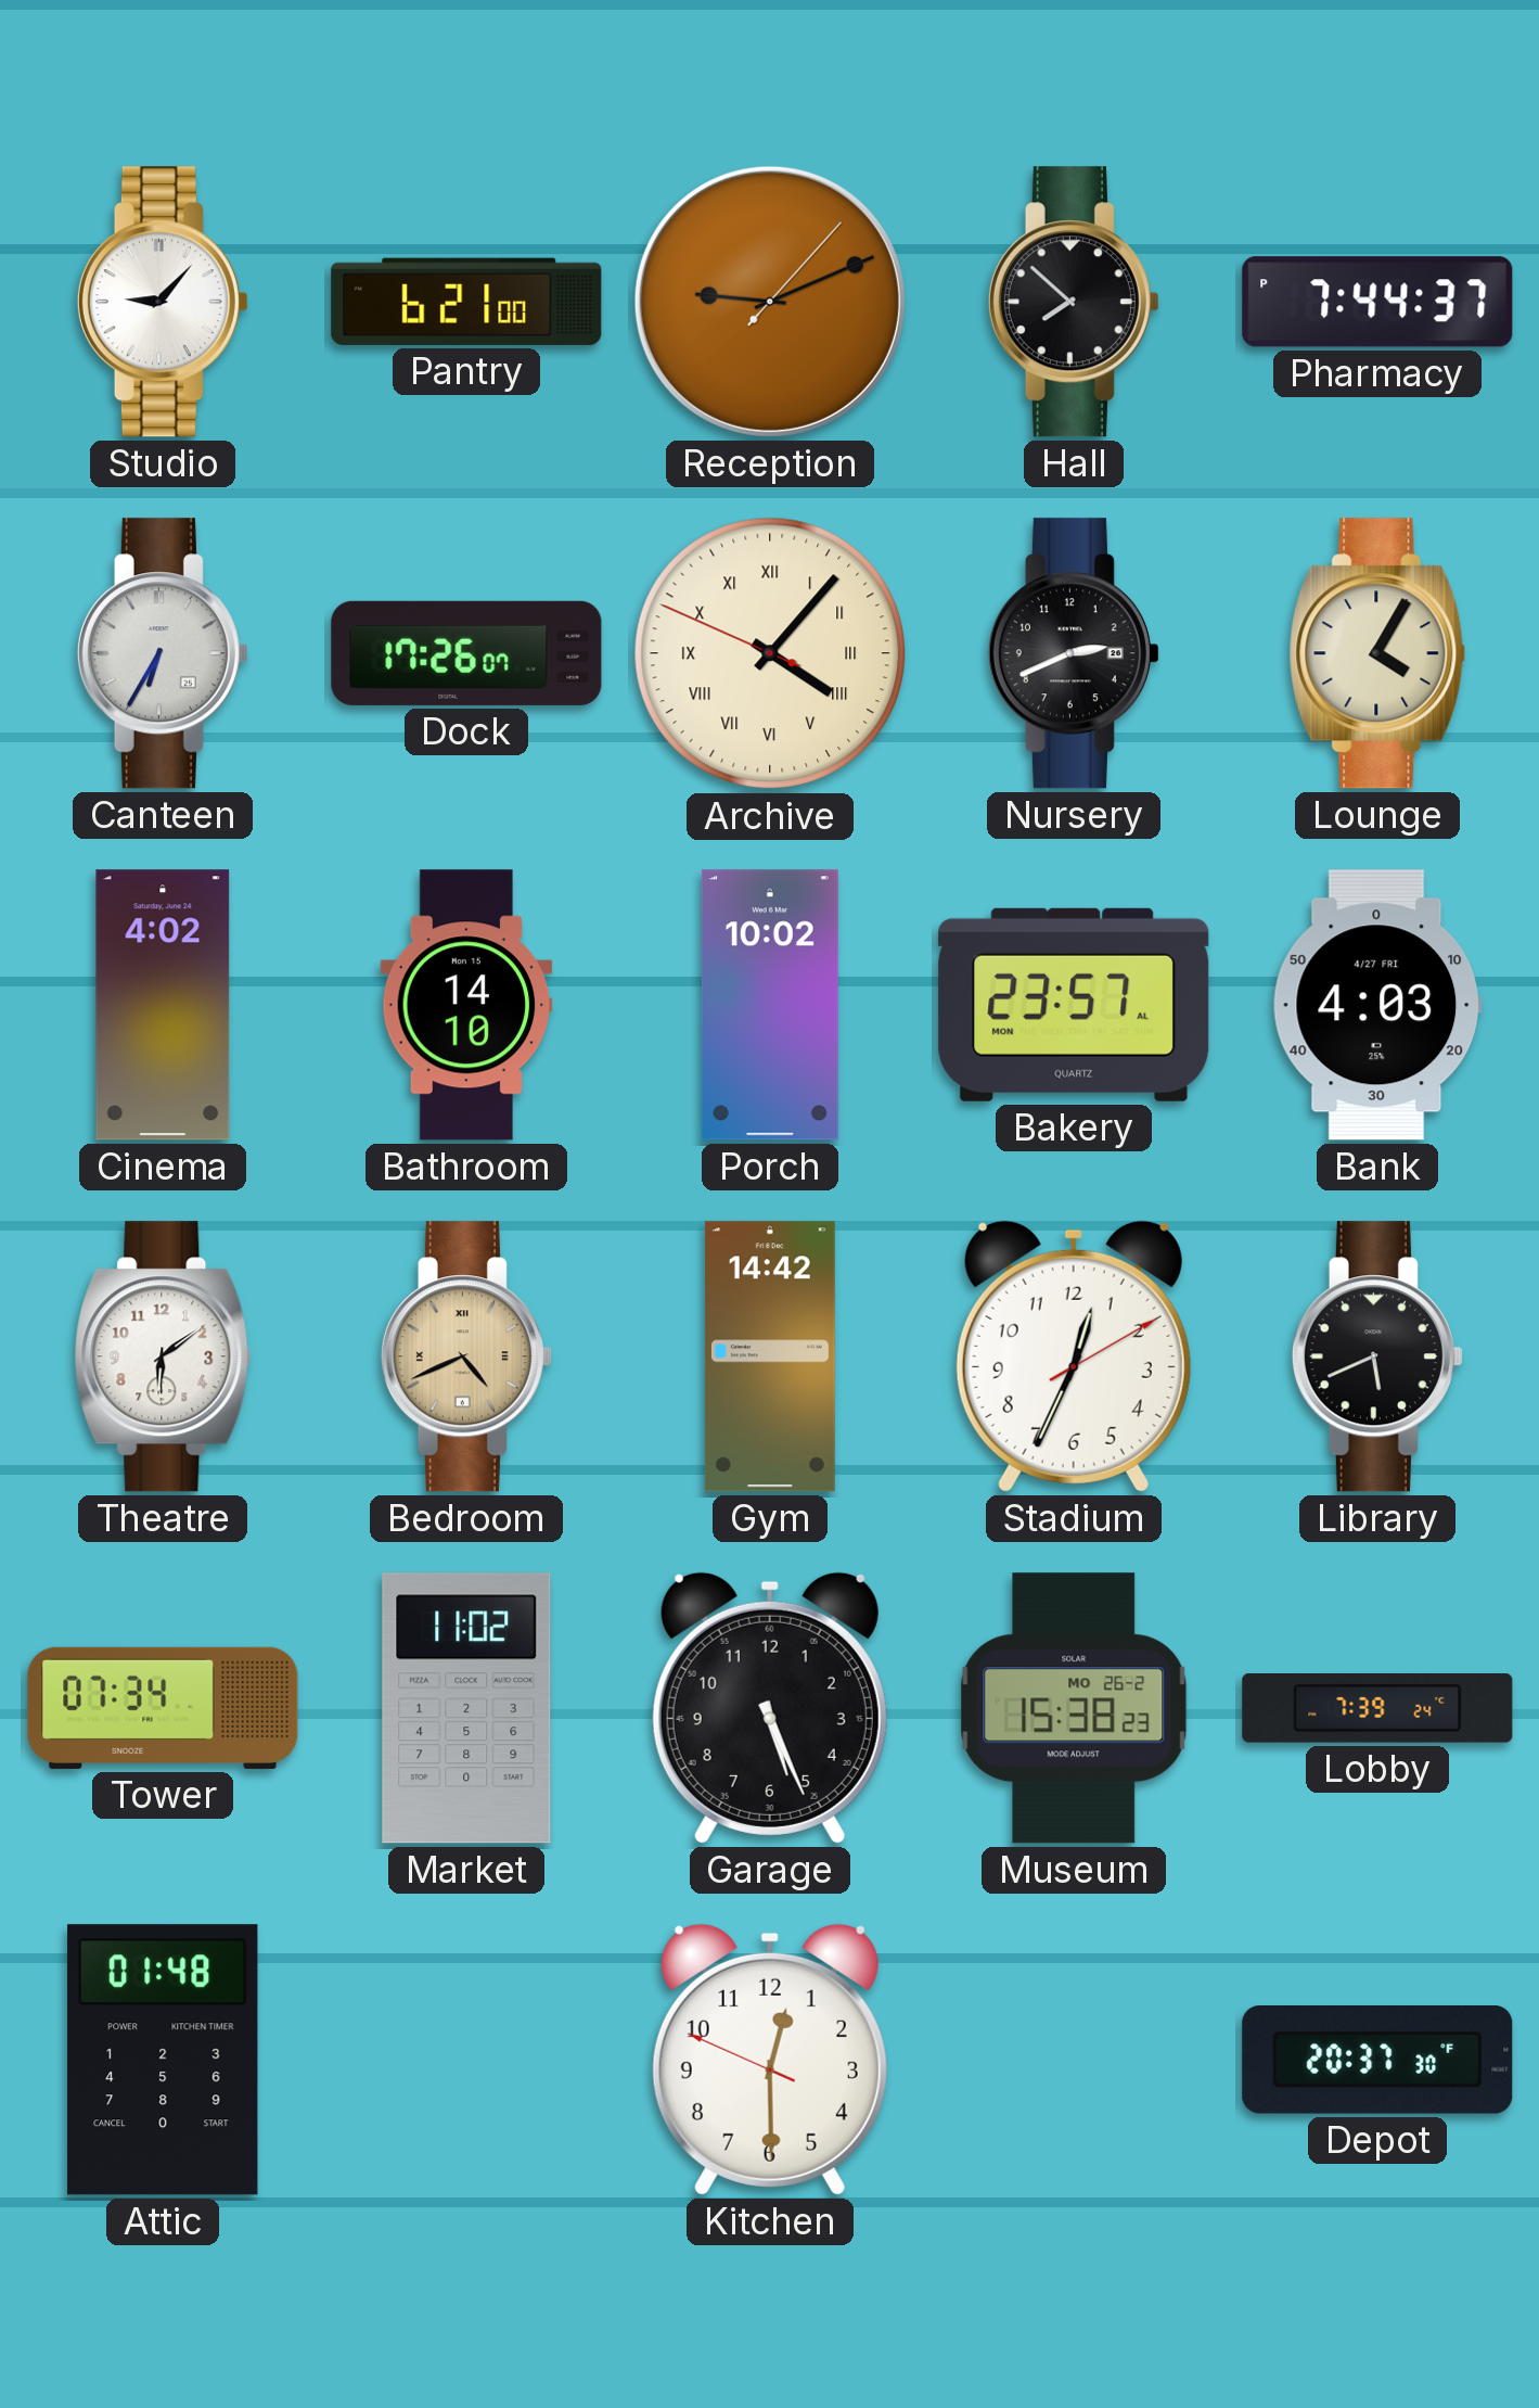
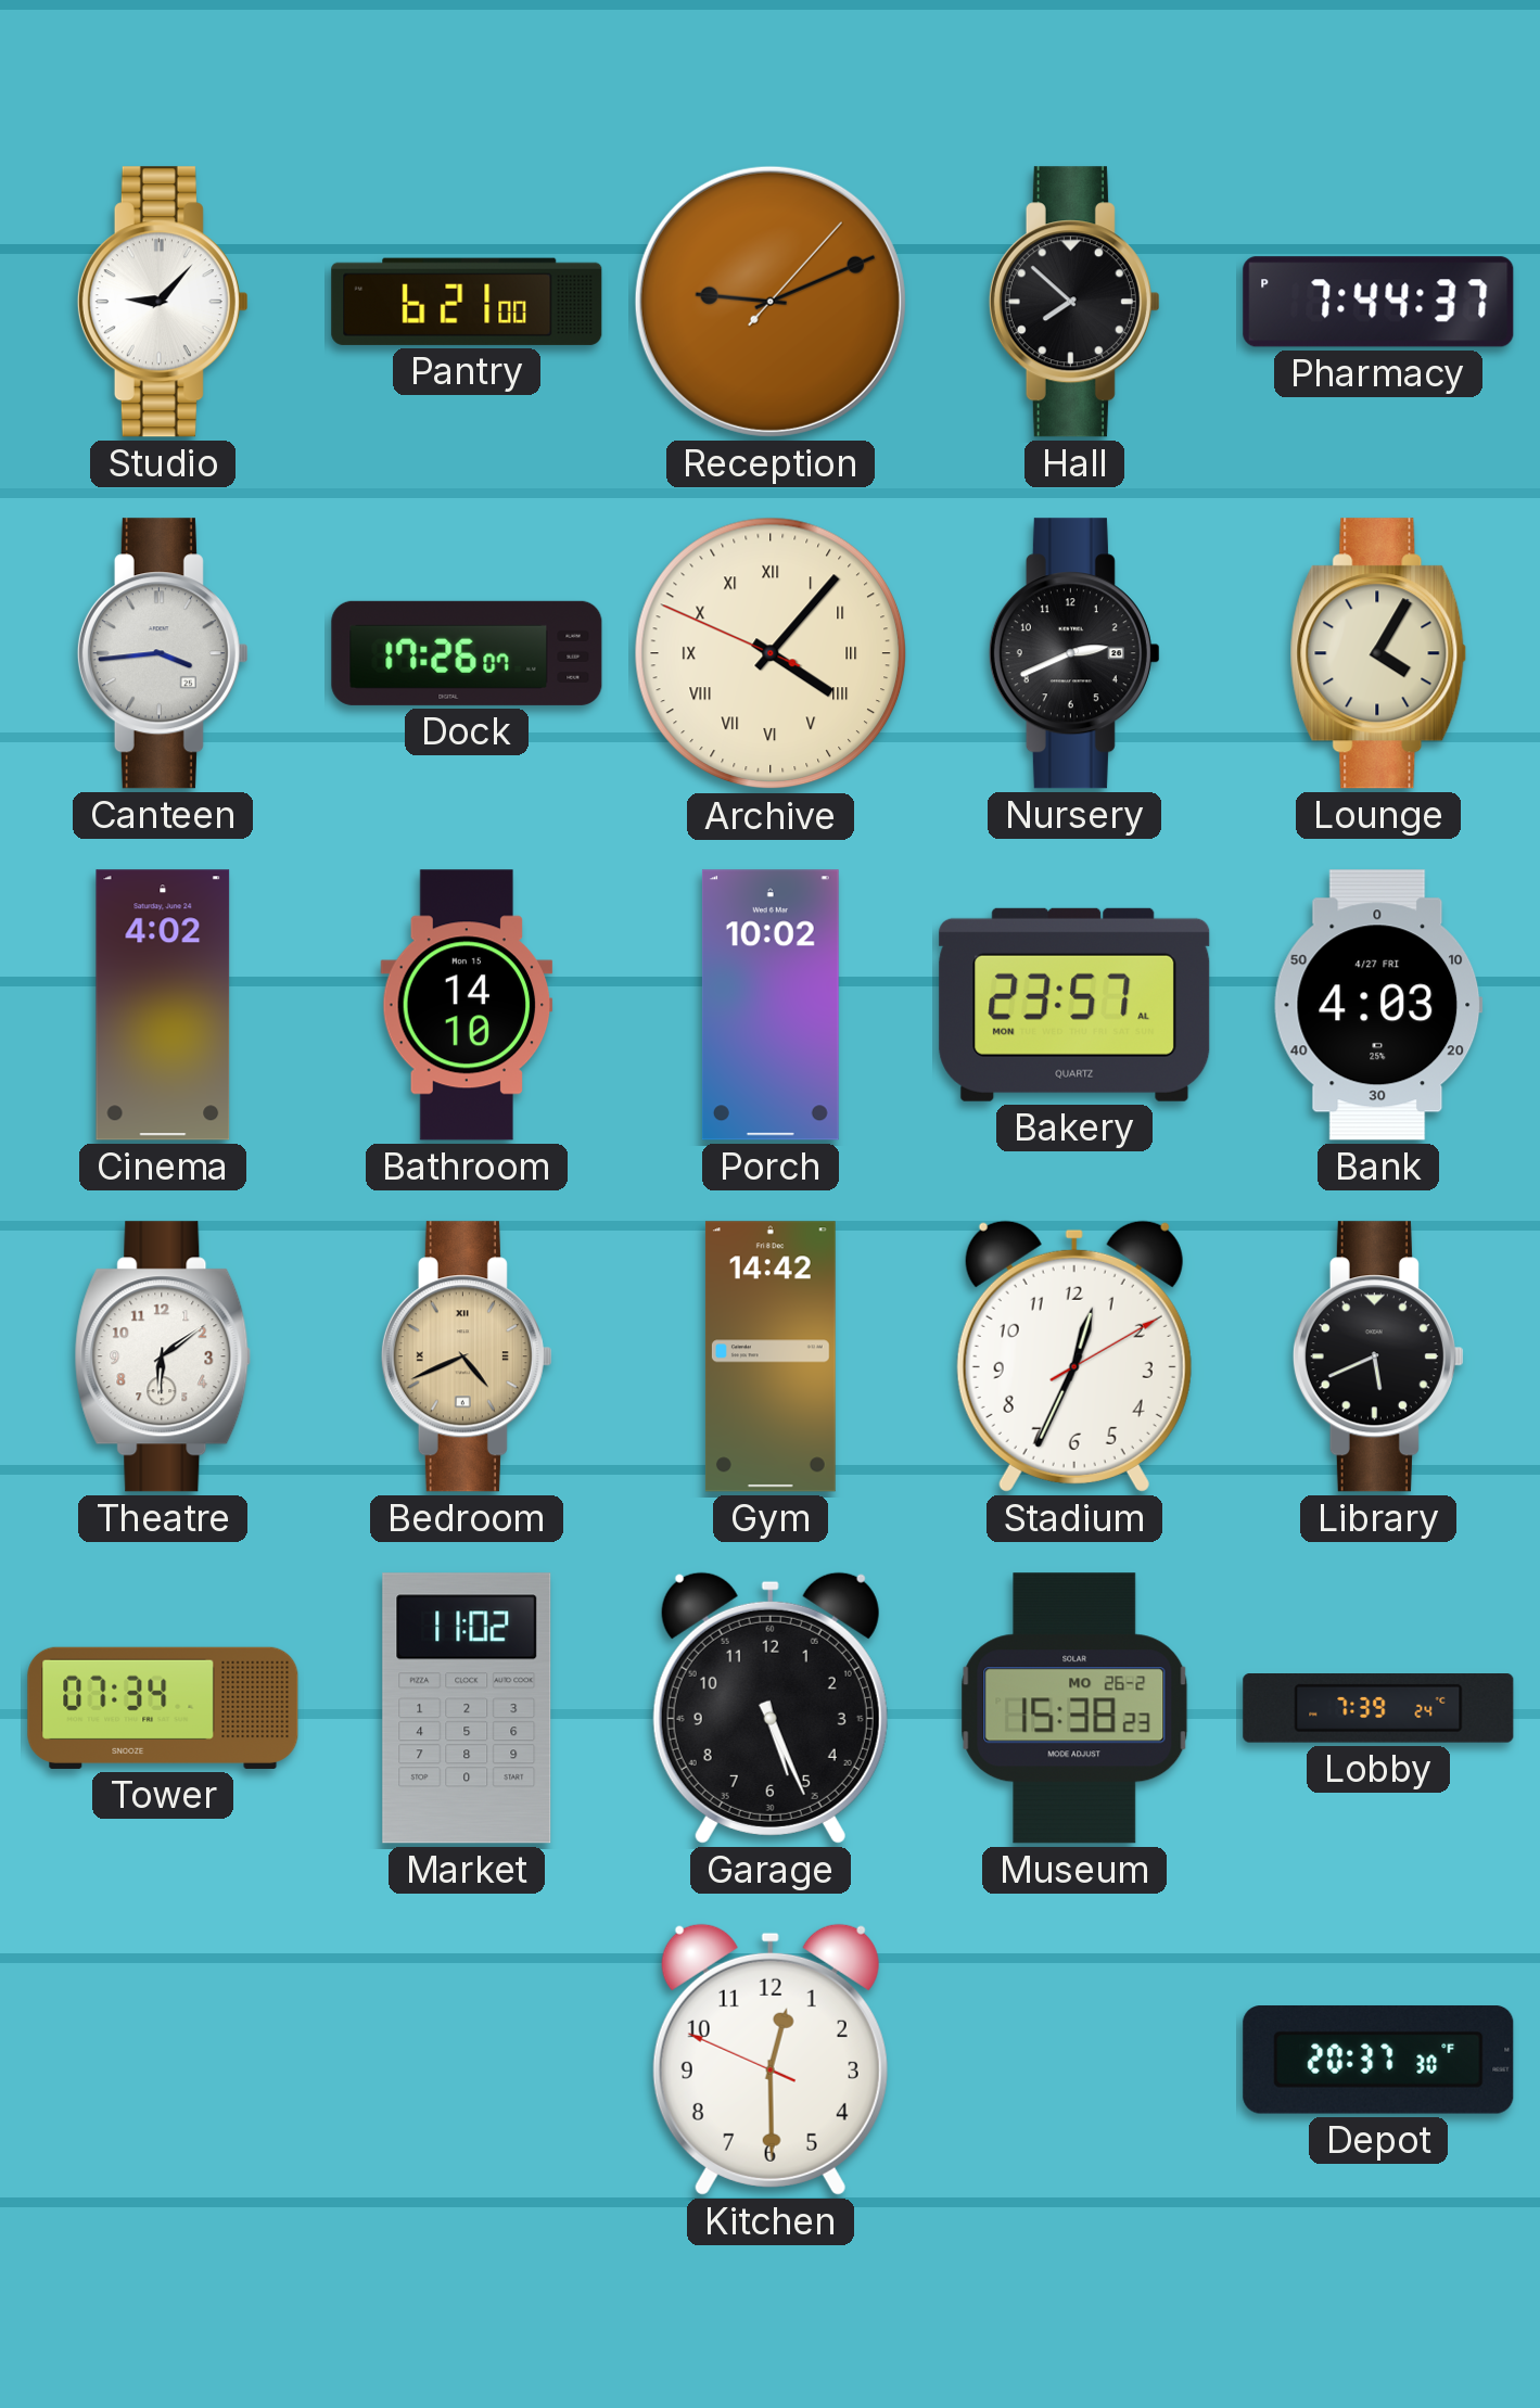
Canteen: 6:35 -> 3:44
Attic: 01:48 -> none
